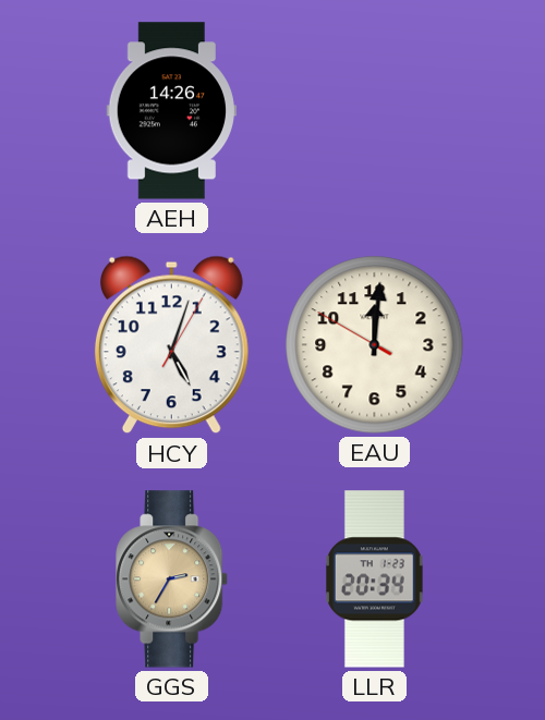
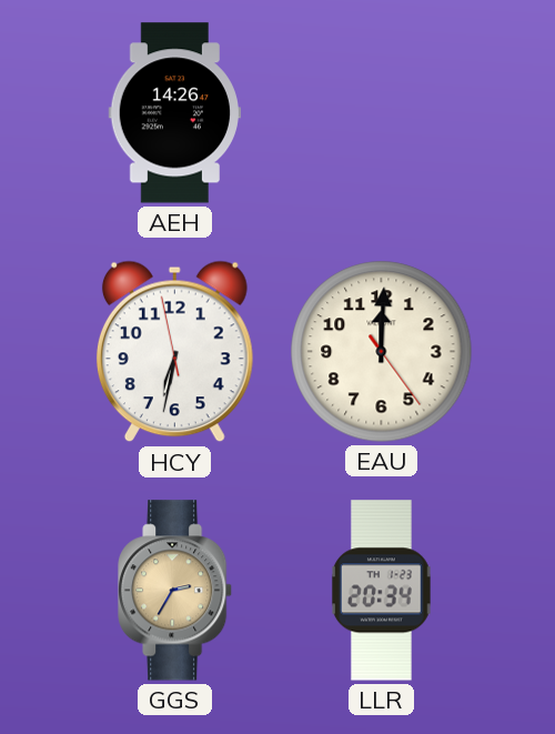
HCY: 5:03 -> 6:31
EAU: 12:00:50 -> 12:00:24
